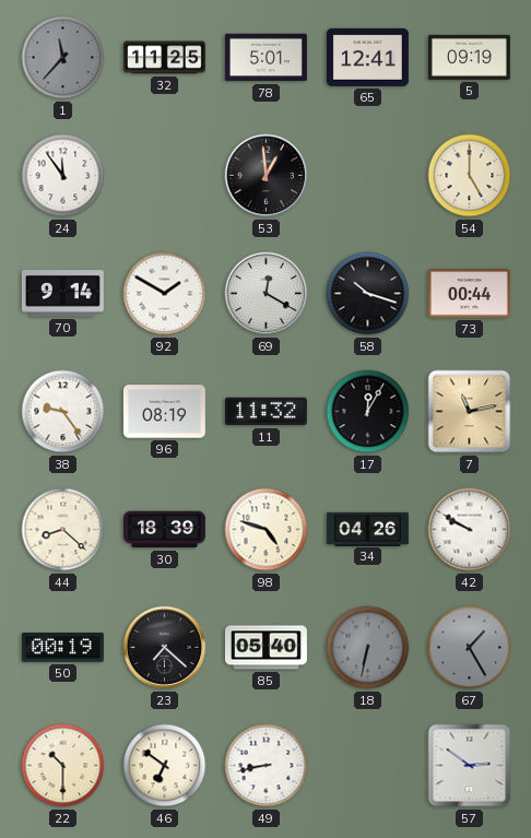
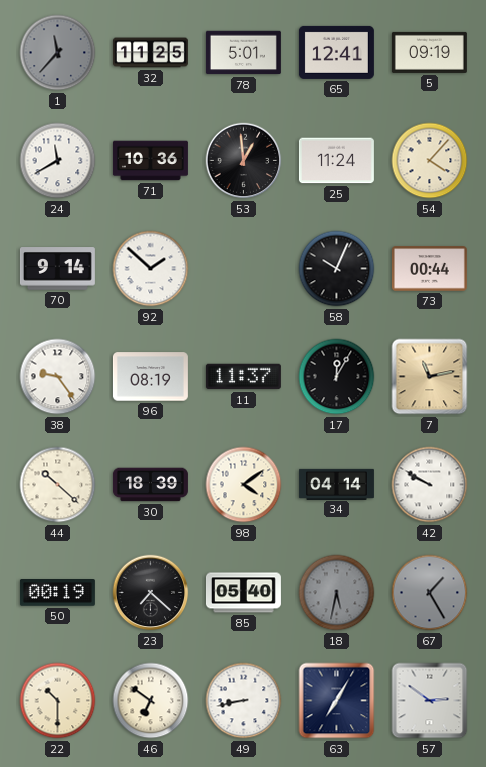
24: 11:54 -> 11:40
71: none -> 10:36
25: none -> 11:24
54: 5:00 -> 4:07
92: 1:50 -> 1:52
69: 12:20 -> none
58: 10:18 -> 10:04
11: 11:32 -> 11:37
44: 8:22 -> 10:22
98: 4:48 -> 4:09
34: 04:26 -> 04:14
18: 6:32 -> 5:32
63: none -> 7:05
